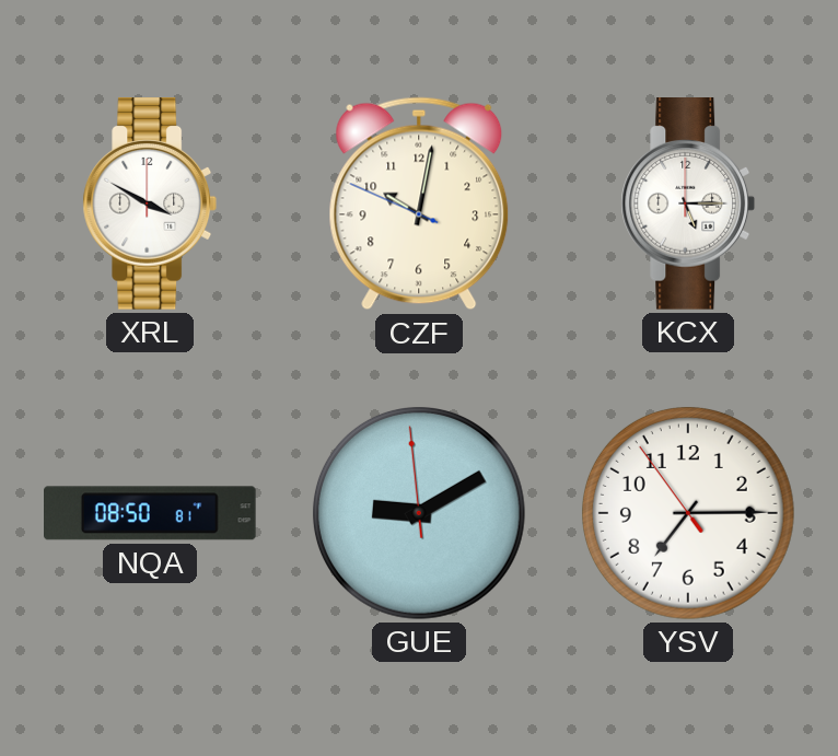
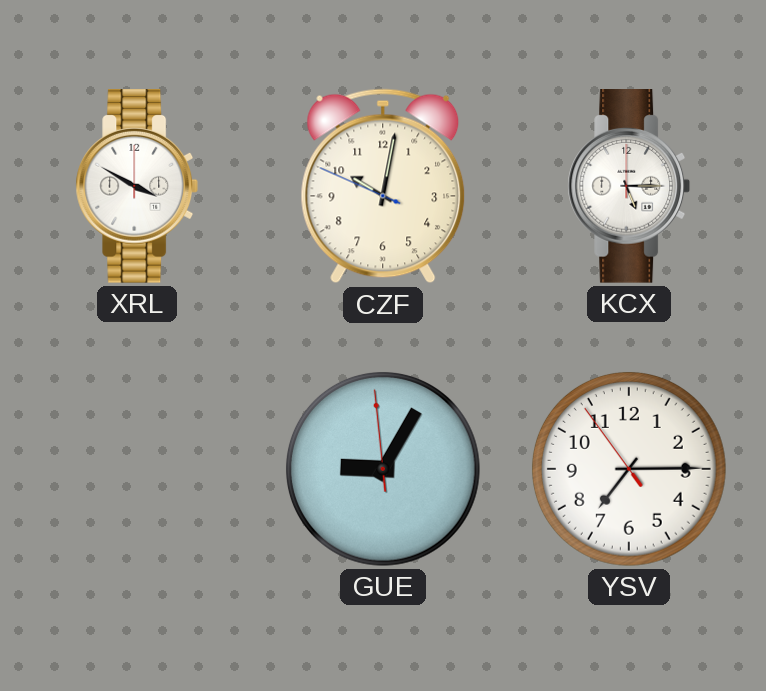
NQA: 08:50 -> none
GUE: 9:09 -> 9:04
